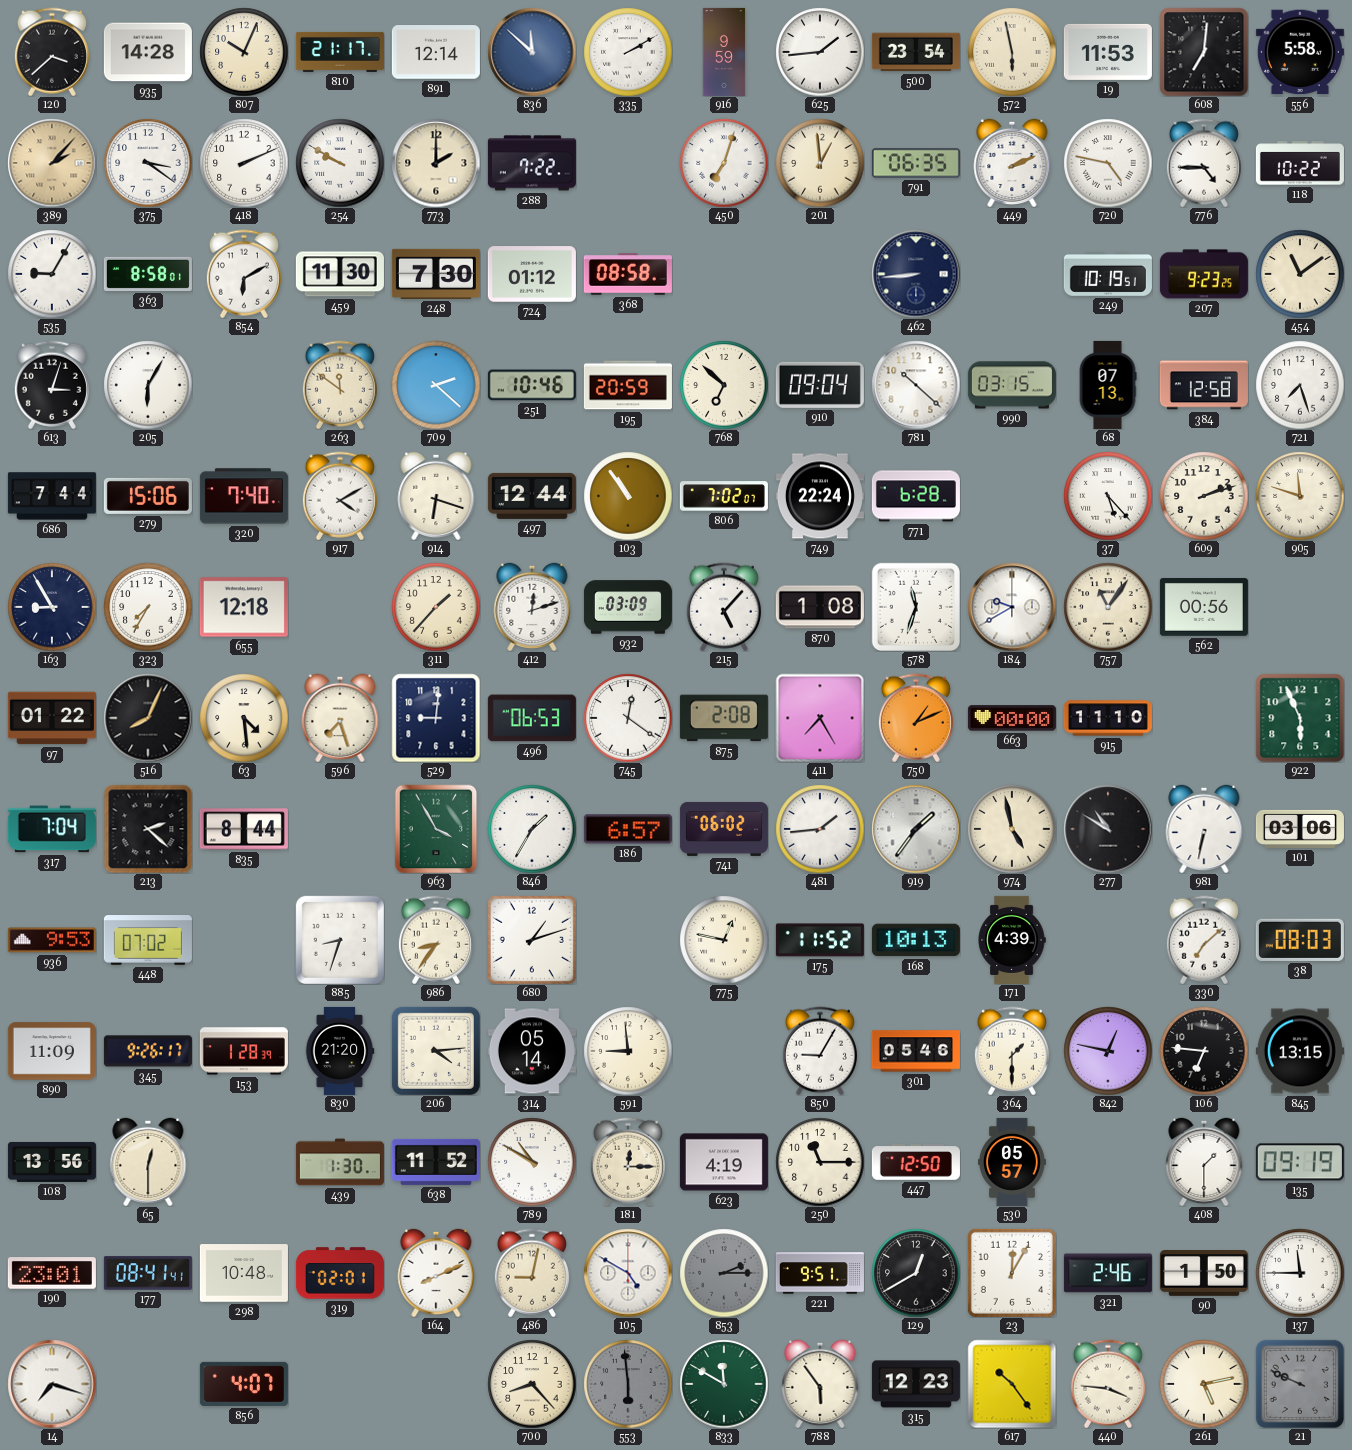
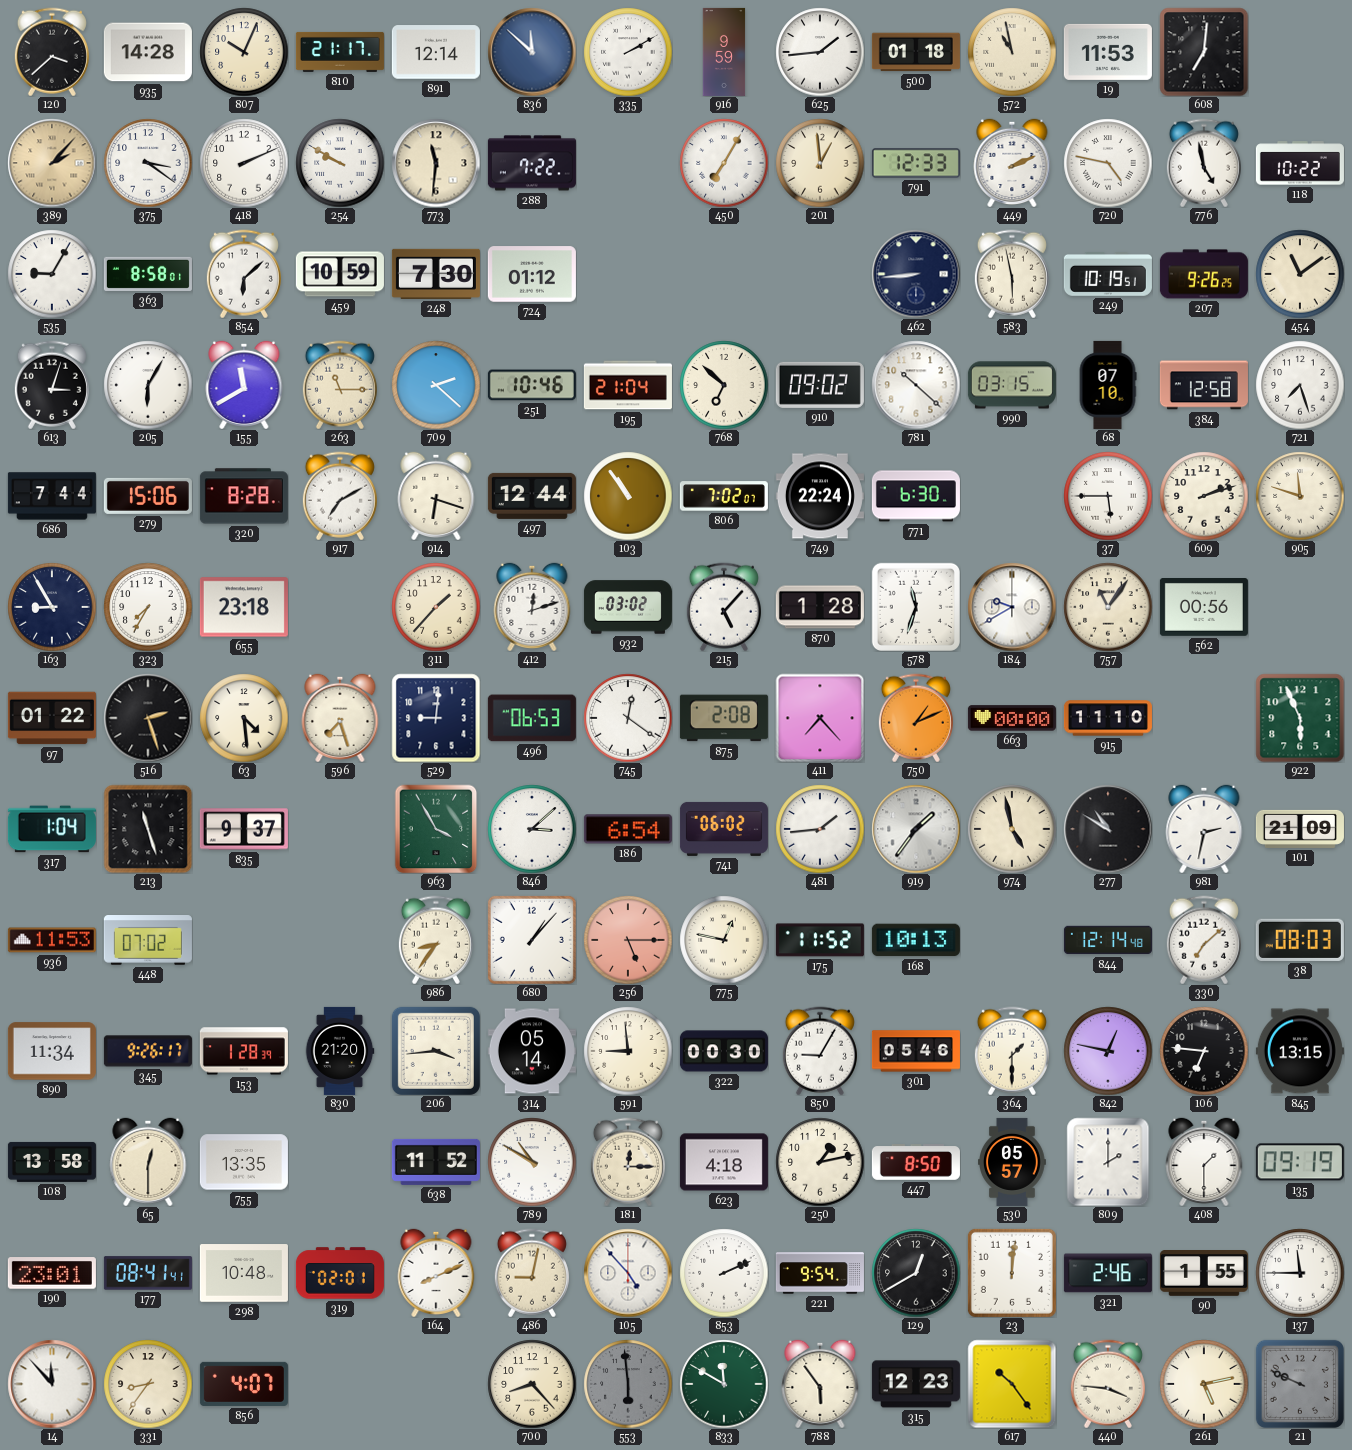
500: 23:54 -> 01:18
572: 5:58 -> 10:58
556: 5:58 -> none
773: 2:00 -> 11:31
450: 7:03 -> 7:05
791: 06:35 -> 12:33
776: 4:45 -> 4:58
854: 6:10 -> 6:08
459: 11:30 -> 10:59
368: 08:58 -> none
583: none -> 5:58
207: 9:23 -> 9:26
155: none -> 11:40
263: 11:51 -> 11:15
195: 20:59 -> 21:04
910: 09:04 -> 09:02
68: 07:13 -> 07:10
320: 7:40 -> 8:28
917: 4:10 -> 7:10
771: 6:28 -> 6:30
37: 5:23 -> 5:45
655: 12:18 -> 23:18
932: 03:09 -> 03:02
870: 1:08 -> 1:28
516: 8:04 -> 2:27
411: 7:25 -> 7:23
317: 7:04 -> 1:04
213: 2:22 -> 11:27
835: 8:44 -> 9:37
846: 1:35 -> 3:08
186: 6:57 -> 6:54
981: 6:32 -> 2:32
101: 03:06 -> 21:09
936: 9:53 -> 11:53
885: 8:33 -> none
680: 1:12 -> 1:07
256: none -> 5:15
171: 4:39 -> none
844: none -> 12:14
890: 11:09 -> 11:34
206: 4:14 -> 3:44
322: none -> 00:30
108: 13:56 -> 13:58
755: none -> 13:35
439: 1:30 -> none
623: 4:19 -> 4:18
250: 11:15 -> 1:13
447: 12:50 -> 8:50
809: none -> 2:00
105: 4:50 -> 4:53
853: 2:15 -> 2:11
853 dial: grey -> white
221: 9:51 -> 9:54
23: 12:05 -> 12:01
90: 1:50 -> 1:55
14: 7:18 -> 11:53
331: none -> 8:36
